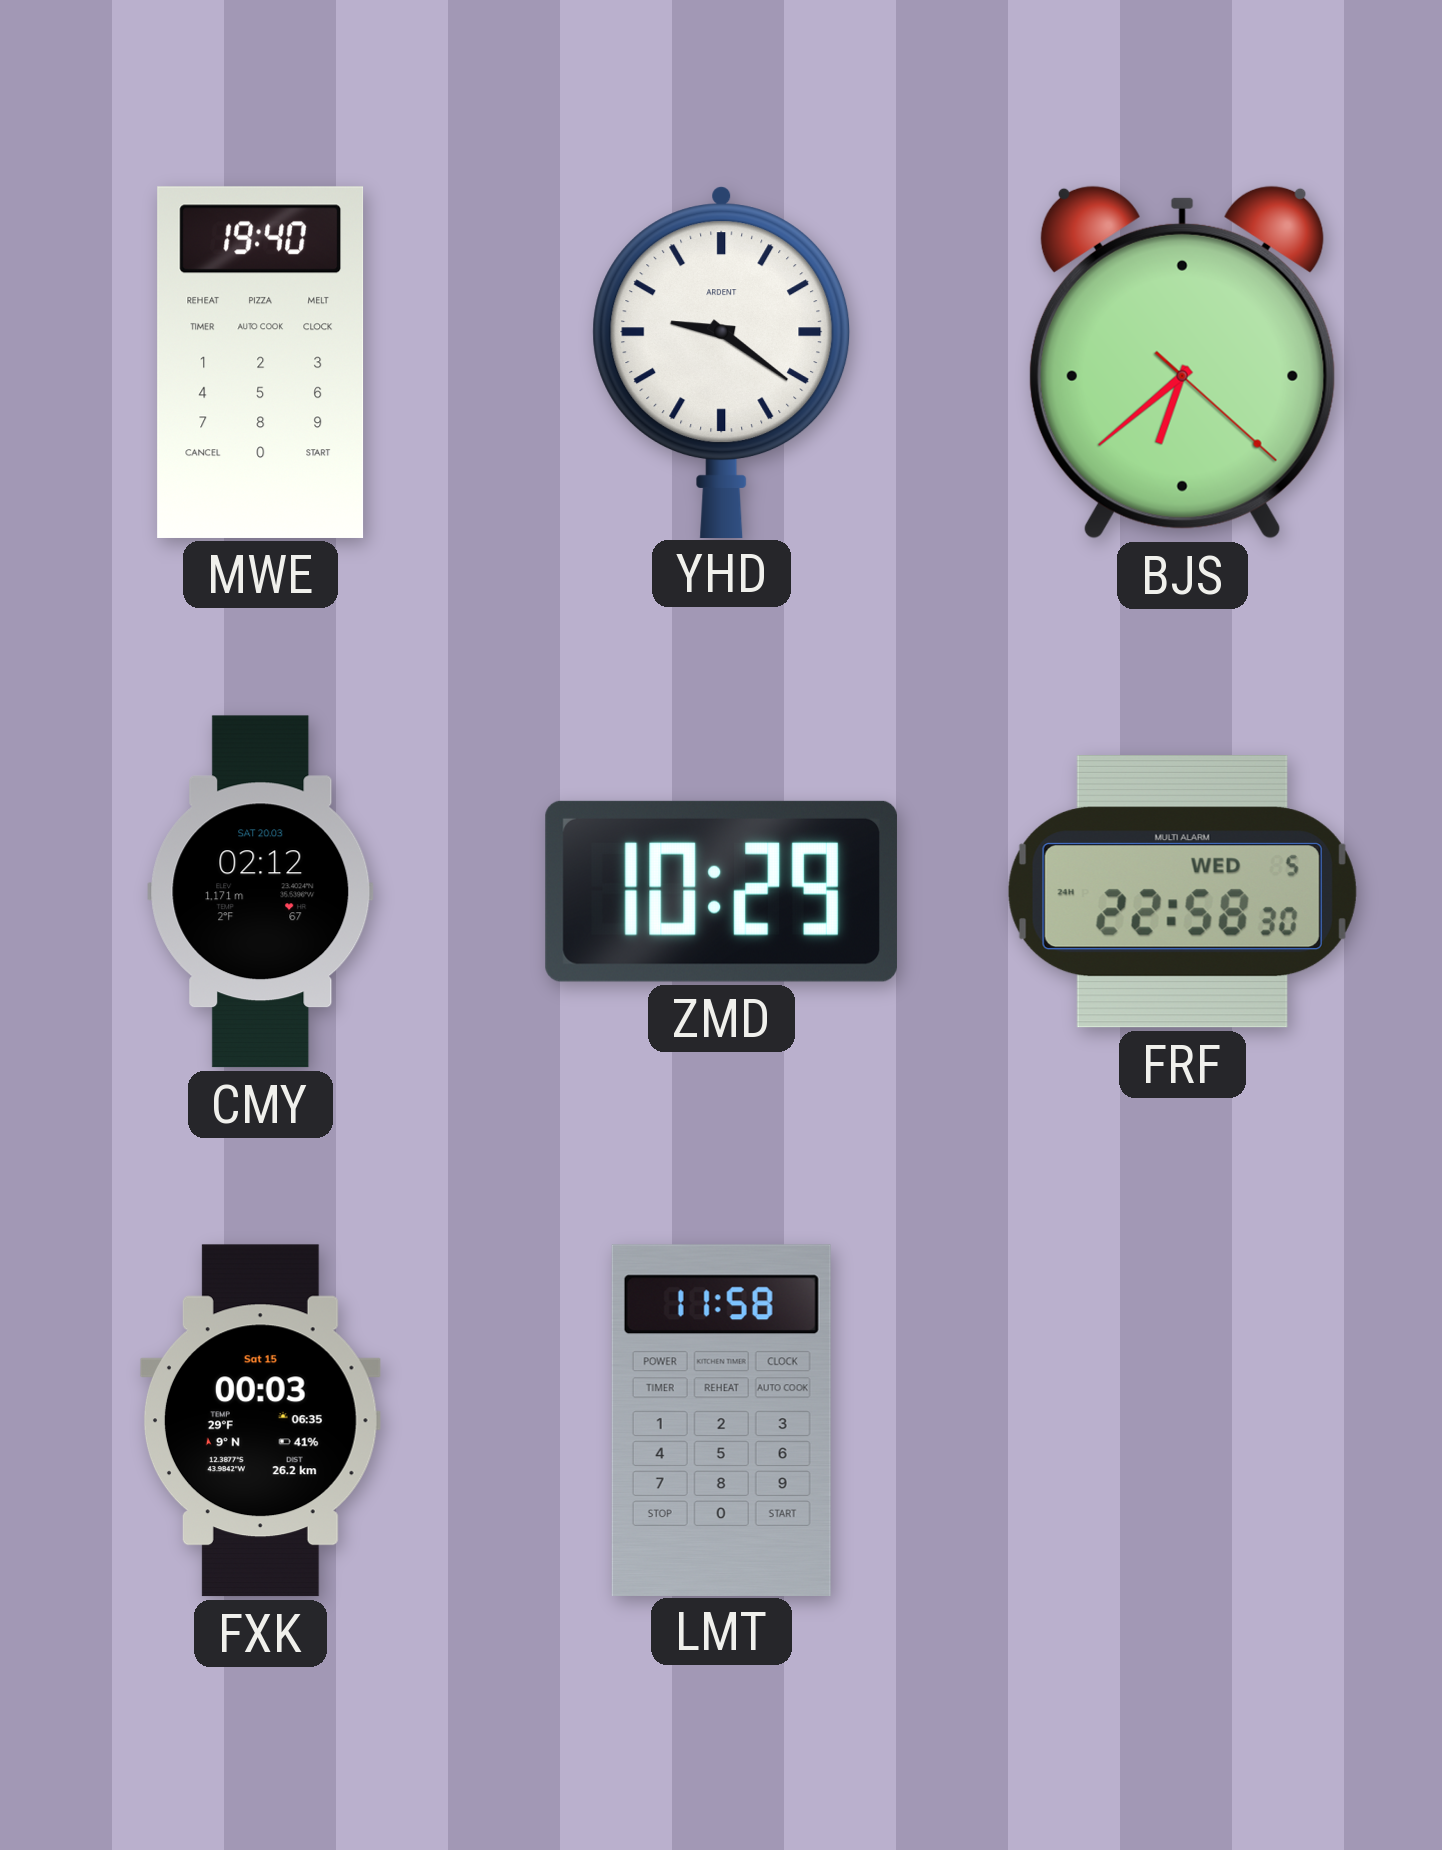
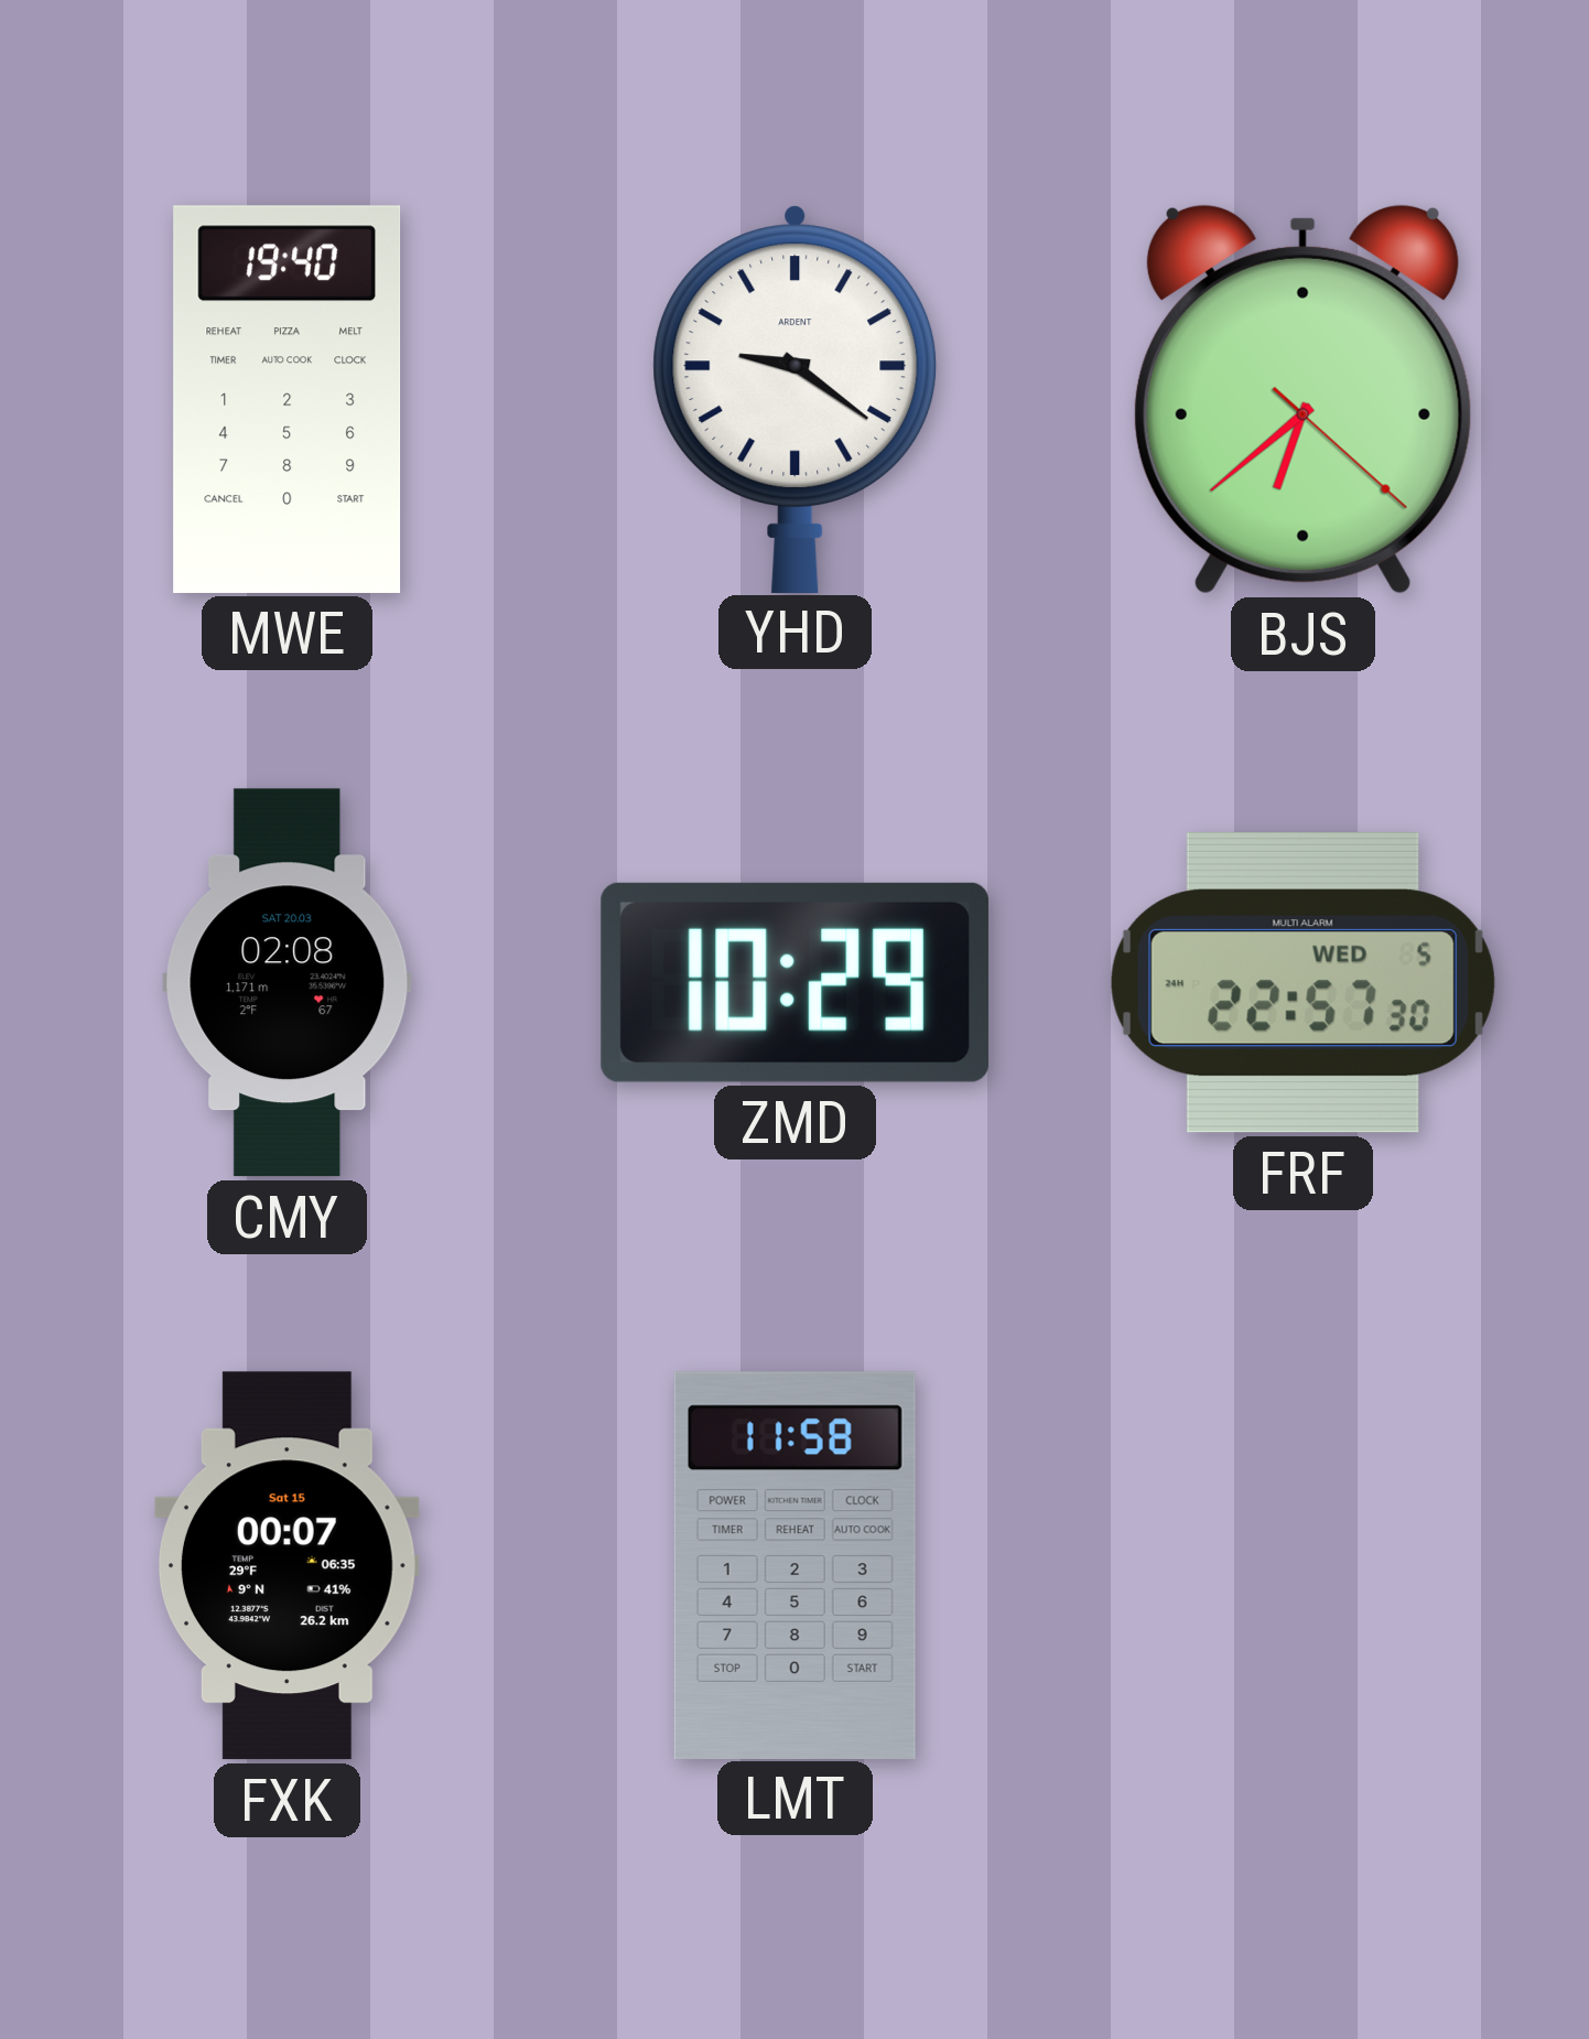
CMY: 02:12 -> 02:08
FRF: 22:58 -> 22:57
FXK: 00:03 -> 00:07
